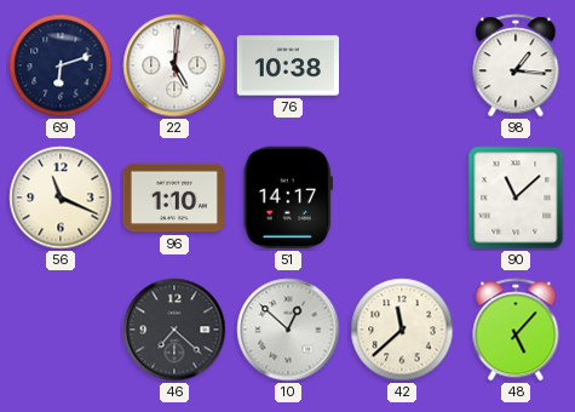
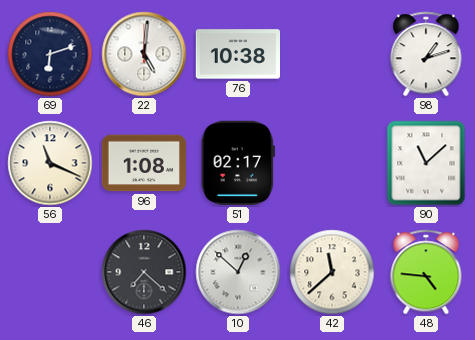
98: 1:16 -> 1:12
96: 1:10 -> 1:08
51: 14:17 -> 02:17
48: 5:07 -> 4:46
